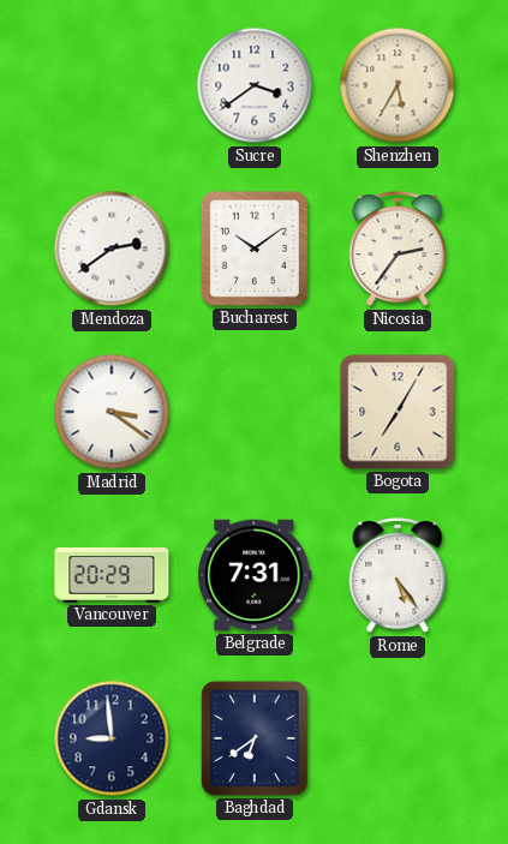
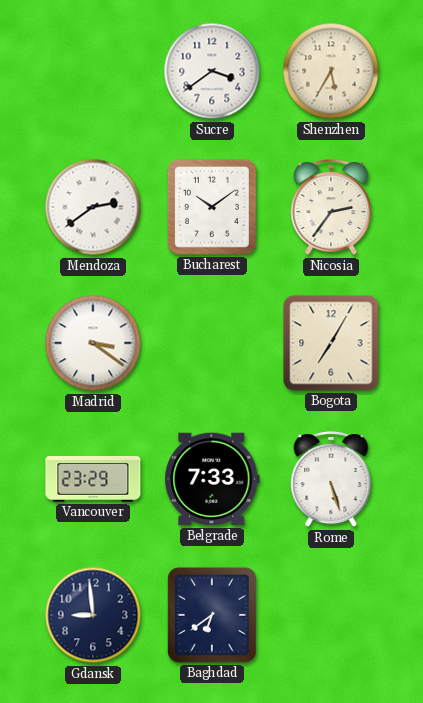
Vancouver: 20:29 -> 23:29
Belgrade: 7:31 -> 7:33
Rome: 5:24 -> 5:27
